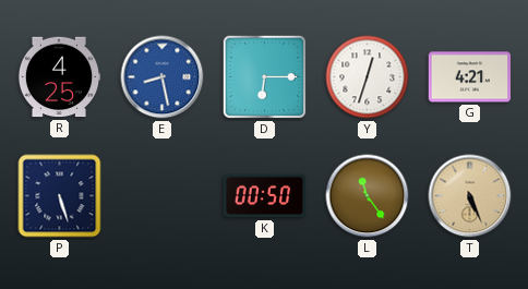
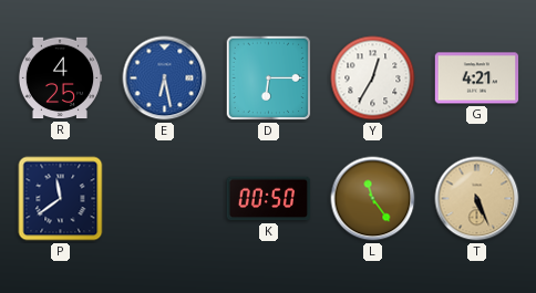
E: 8:28 -> 6:28
Y: 12:33 -> 12:35
P: 5:27 -> 11:39
